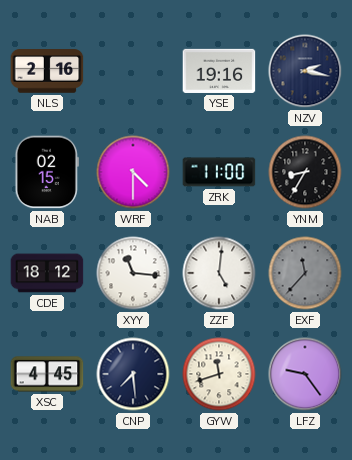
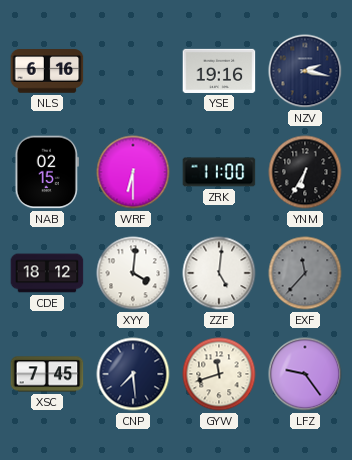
NLS: 2:16 -> 6:16
WRF: 4:30 -> 6:30
YNM: 8:35 -> 6:35
XYY: 11:16 -> 4:01
XSC: 4:45 -> 7:45
